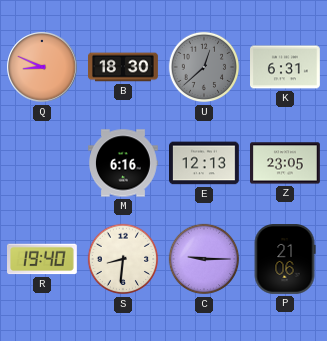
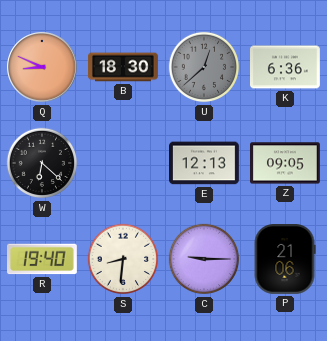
K: 6:31 -> 6:36
W: none -> 6:22
M: 6:16 -> none
Z: 23:05 -> 09:05
